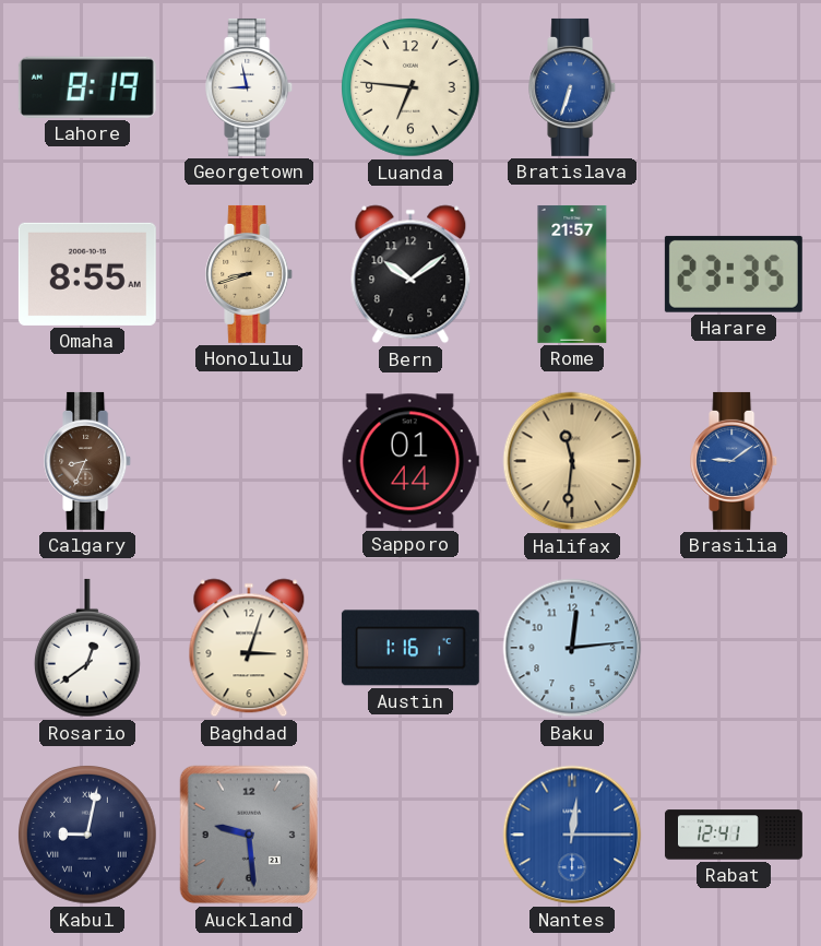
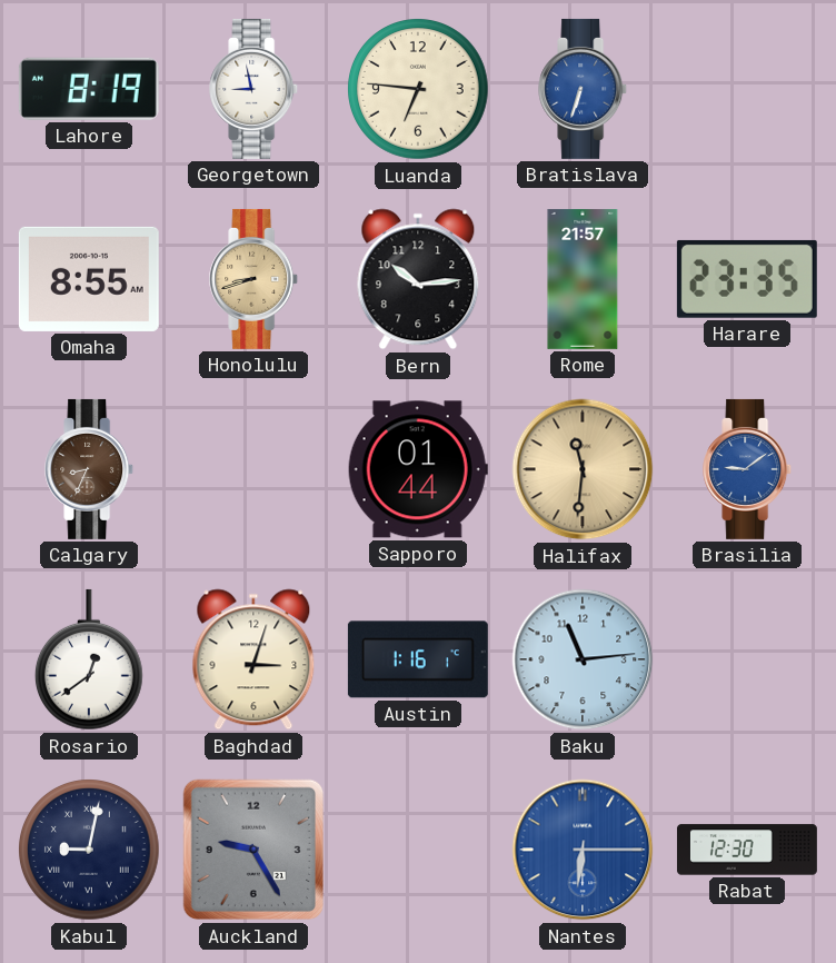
Bern: 10:09 -> 10:14
Baku: 12:14 -> 11:14
Auckland: 9:29 -> 9:25
Nantes: 12:15 -> 6:15
Rabat: 12:41 -> 12:30
